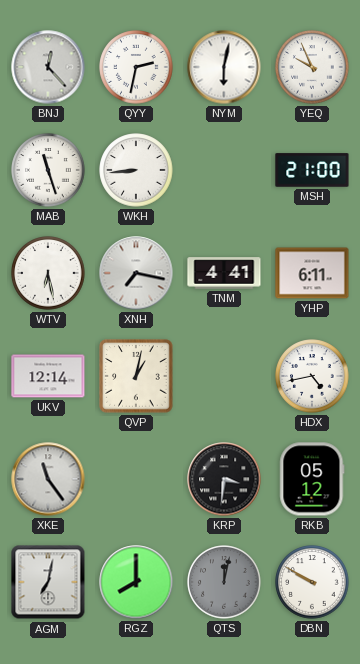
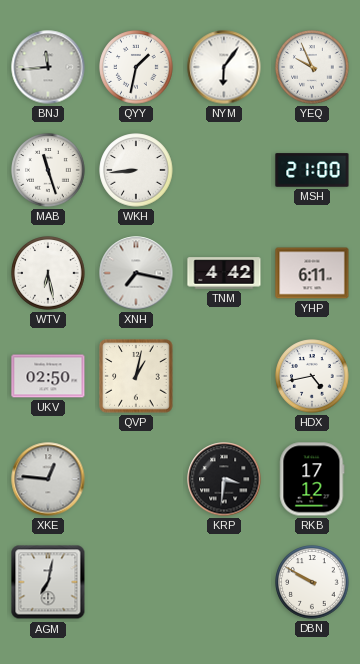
BNJ: 12:23 -> 11:44
QYY: 2:32 -> 1:32
NYM: 6:02 -> 6:06
TNM: 4:41 -> 4:42
UKV: 12:14 -> 02:50
XKE: 11:24 -> 12:46
RKB: 05:12 -> 17:12
RGZ: 8:00 -> none
QTS: 12:02 -> none
